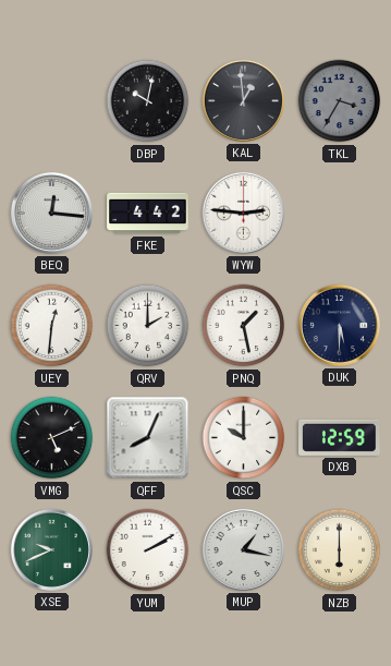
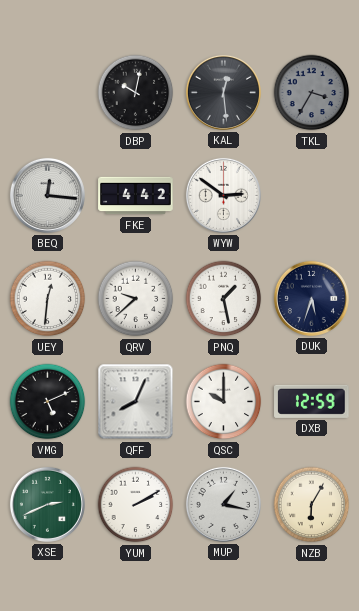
KAL: 12:59 -> 12:29
WYW: 2:46 -> 2:51
QRV: 2:00 -> 9:38
DUK: 5:30 -> 5:33
XSE: 9:41 -> 2:41
NZB: 6:00 -> 6:05
